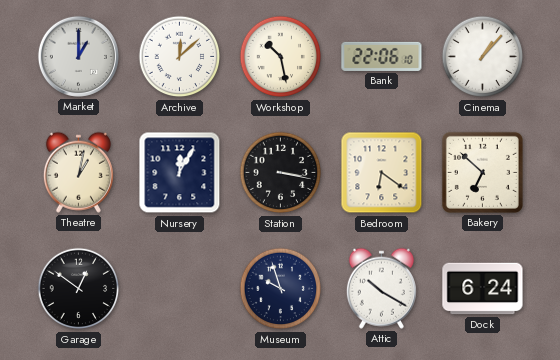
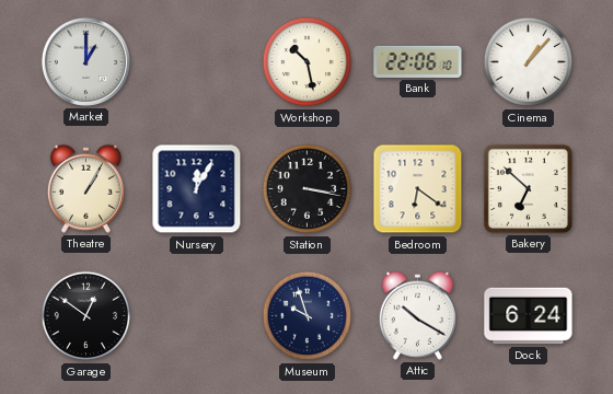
Archive: 12:08 -> none
Theatre: 1:02 -> 1:05
